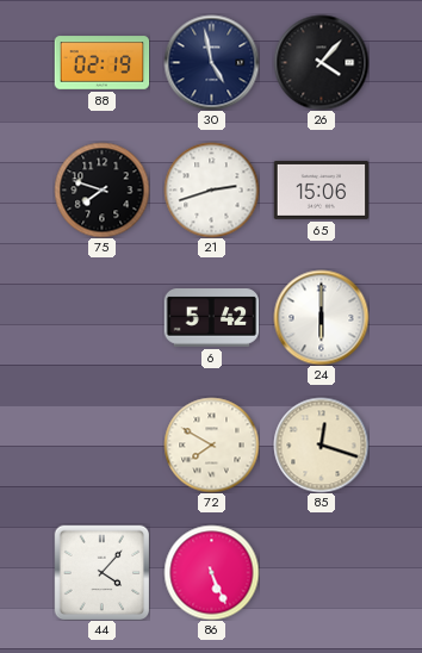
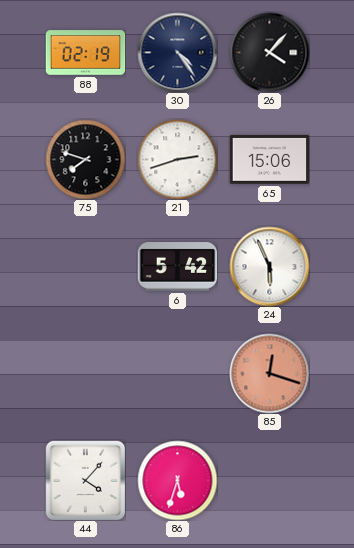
30: 4:58 -> 4:24
24: 6:00 -> 5:56
72: 7:50 -> none
85 dial: cream -> salmon
86: 5:26 -> 5:33
